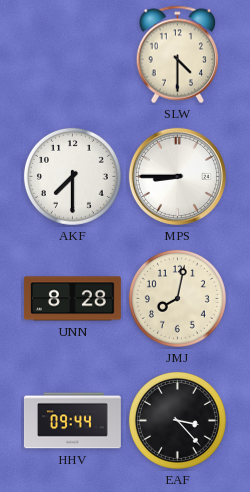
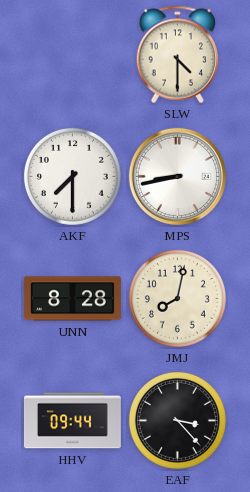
MPS: 8:45 -> 8:43
